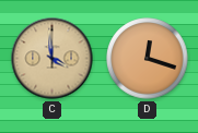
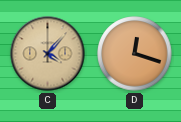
C: 3:59 -> 4:07
